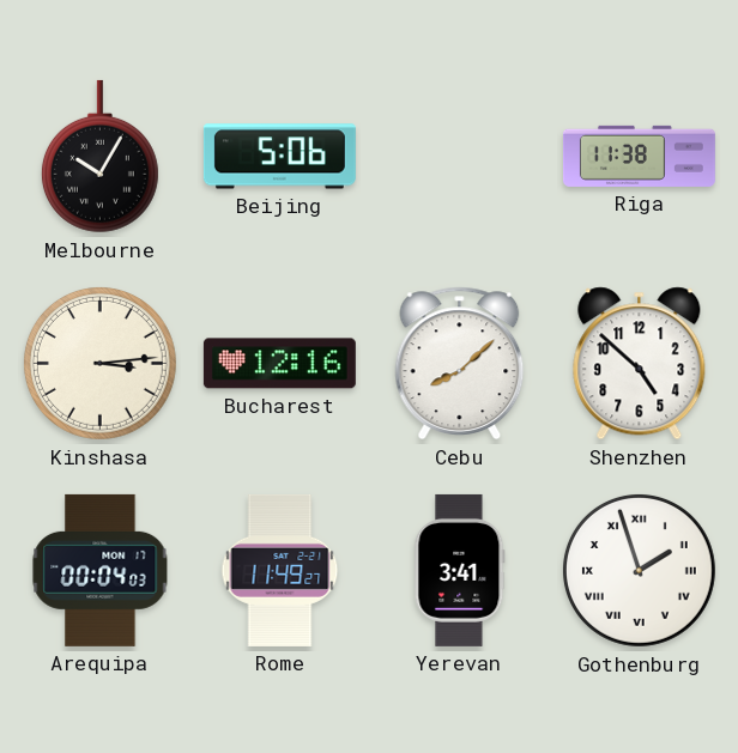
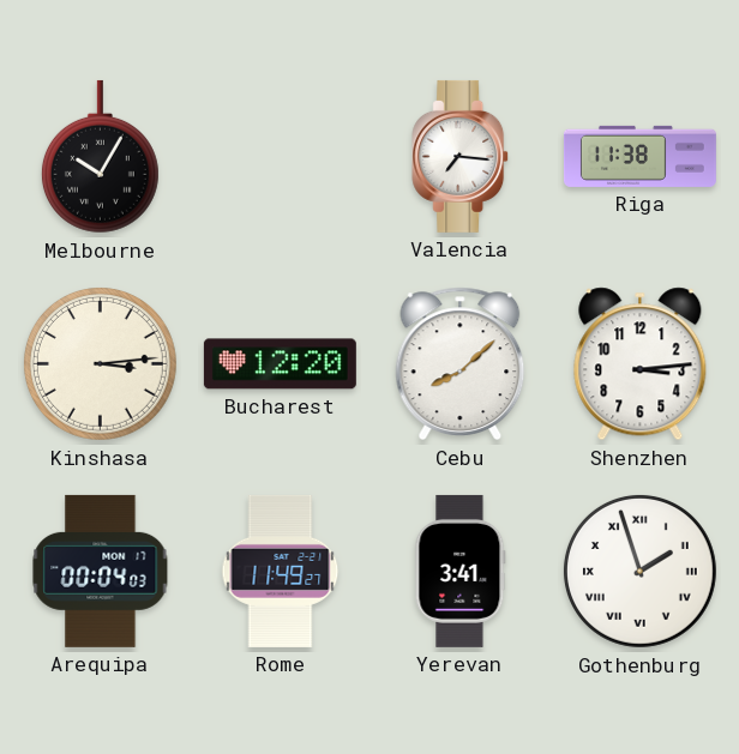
Beijing: 5:06 -> none
Valencia: none -> 7:16
Bucharest: 12:16 -> 12:20
Shenzhen: 4:52 -> 3:14
